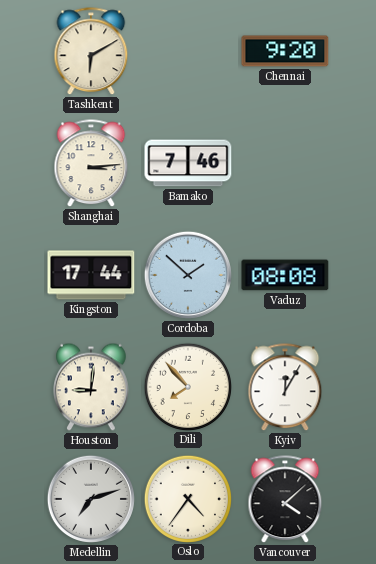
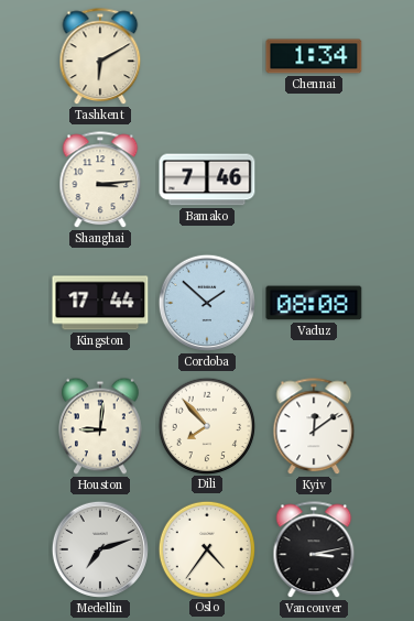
Chennai: 9:20 -> 1:34
Kyiv: 12:05 -> 12:09
Vancouver: 4:08 -> 3:13
